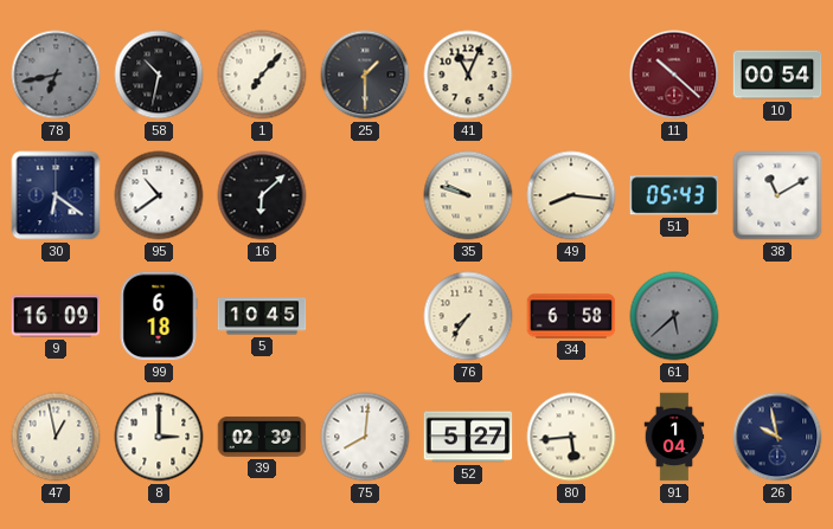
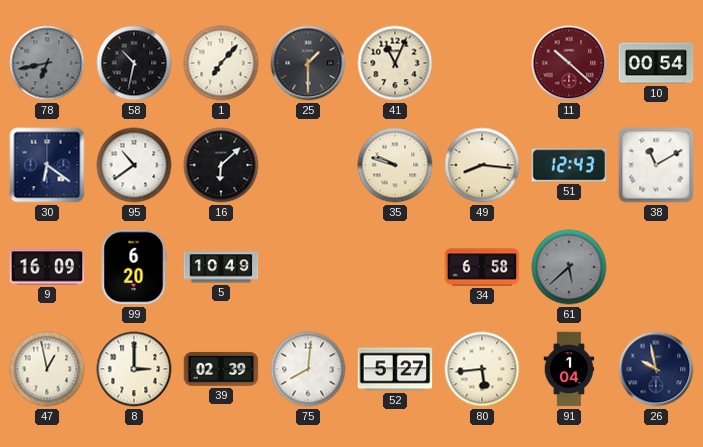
51: 05:43 -> 12:43
99: 6:18 -> 6:20
5: 10:45 -> 10:49
76: 7:36 -> none
